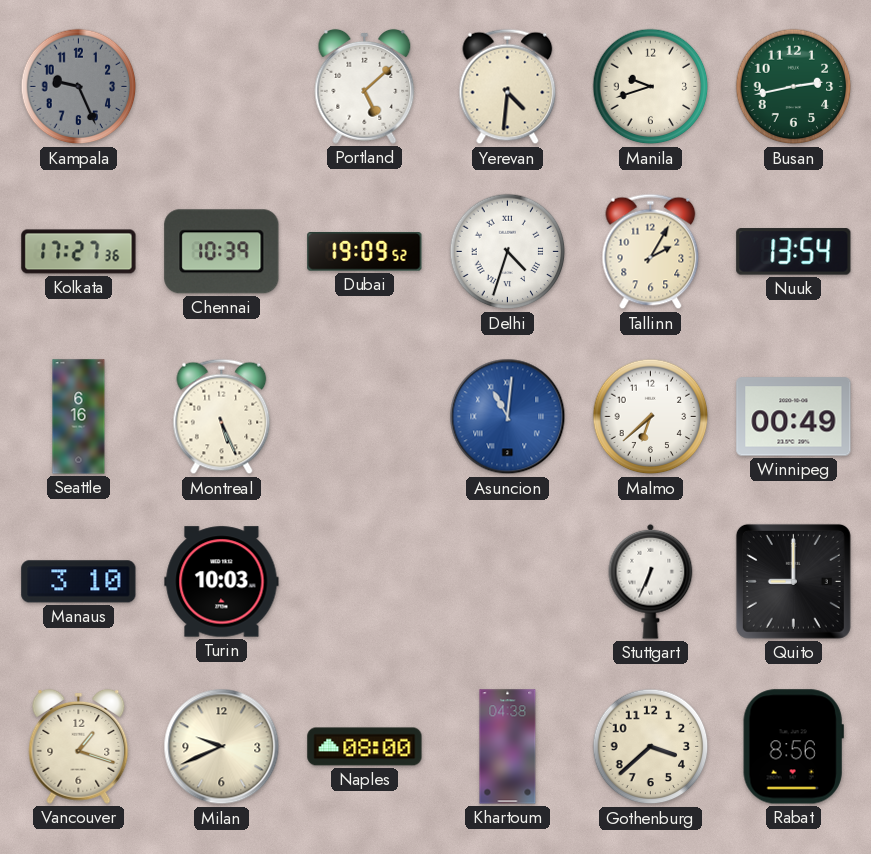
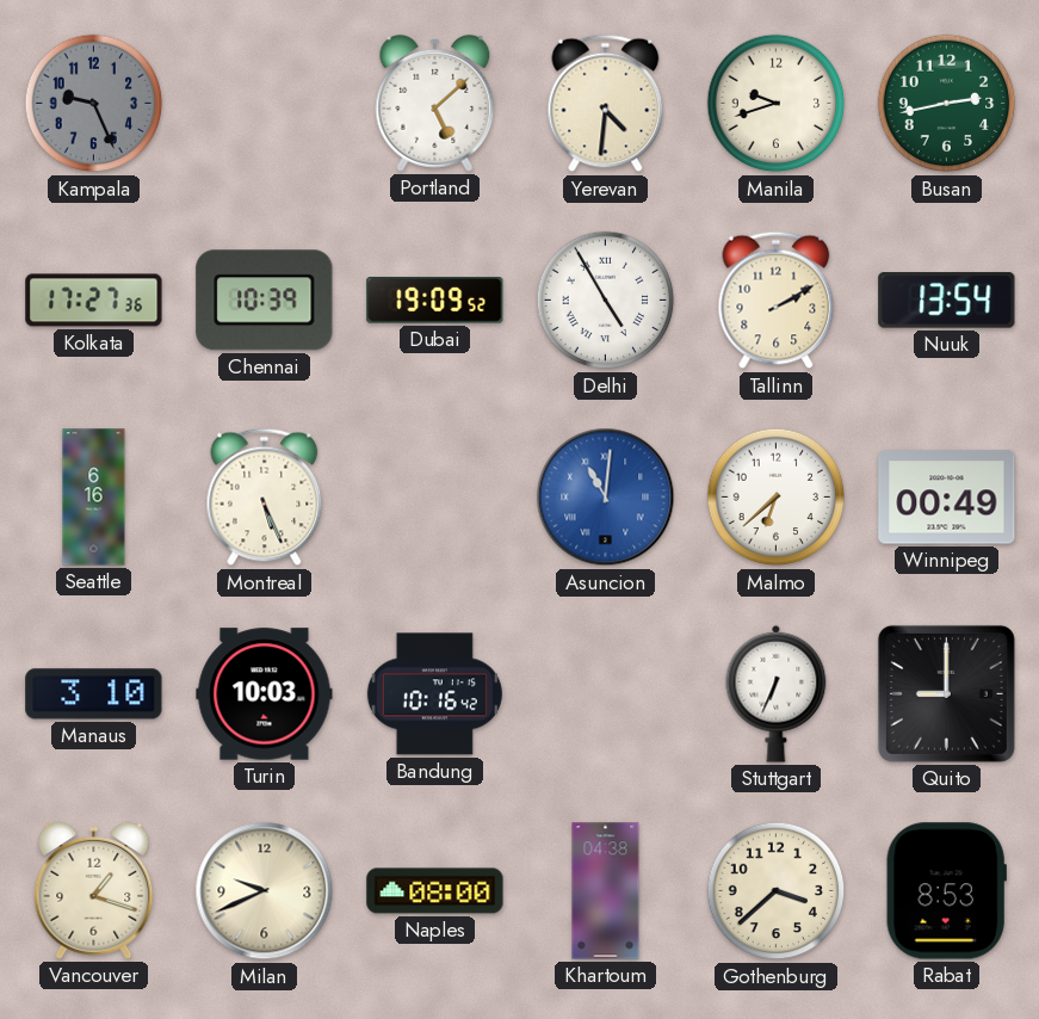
Delhi: 4:33 -> 4:55
Tallinn: 2:05 -> 2:10
Bandung: none -> 10:16
Rabat: 8:56 -> 8:53
